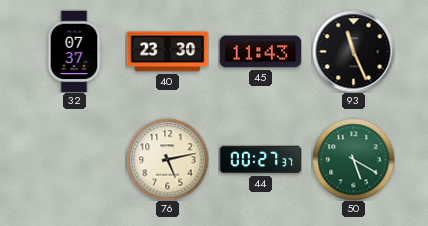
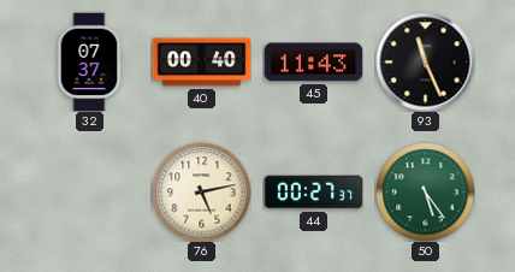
40: 23:30 -> 00:40
50: 5:20 -> 5:24
